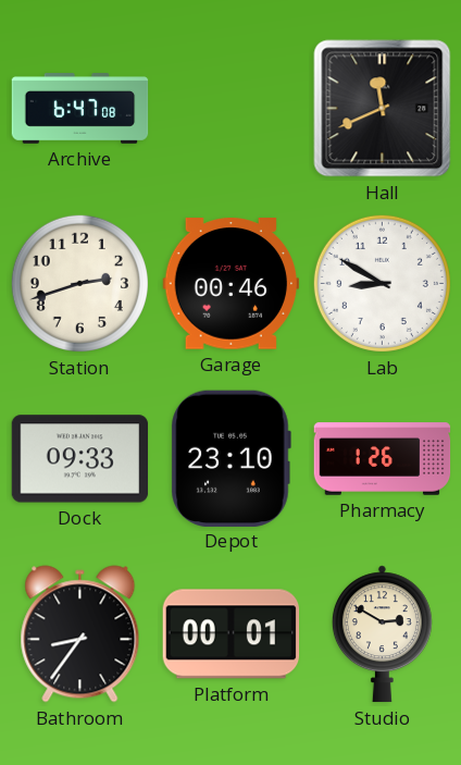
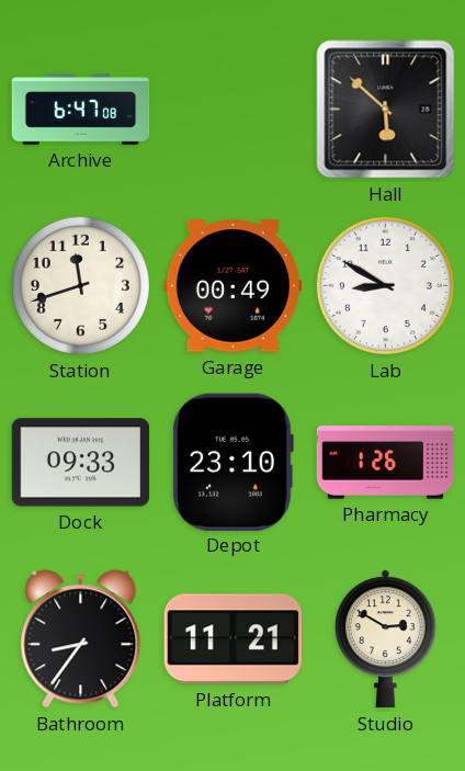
Hall: 11:41 -> 5:52
Station: 2:42 -> 11:42
Garage: 00:46 -> 00:49
Platform: 00:01 -> 11:21
